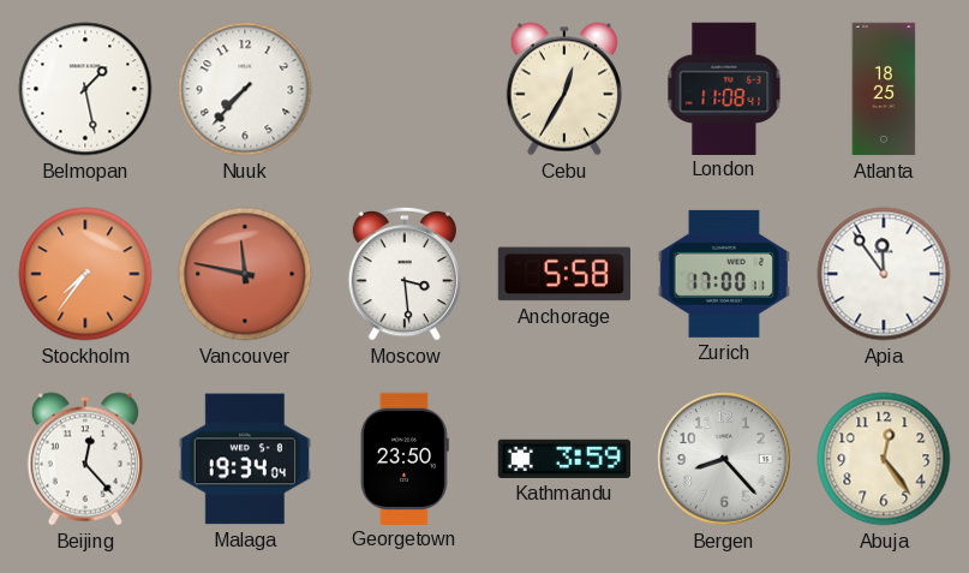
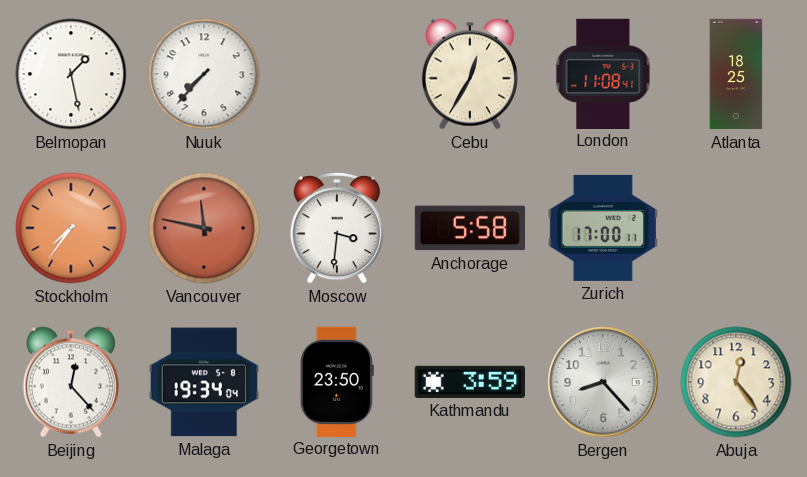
Moscow: 3:29 -> 3:31
Apia: 11:54 -> none
